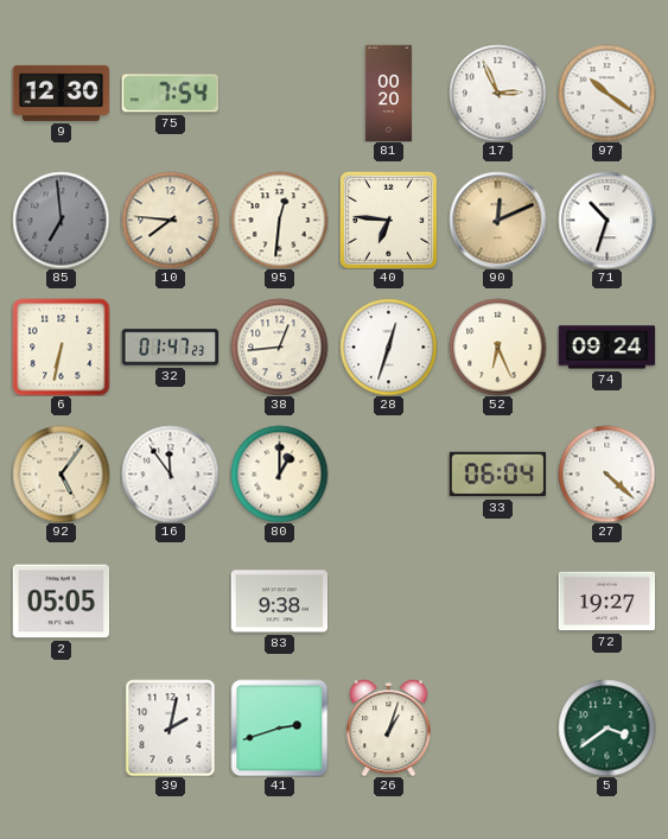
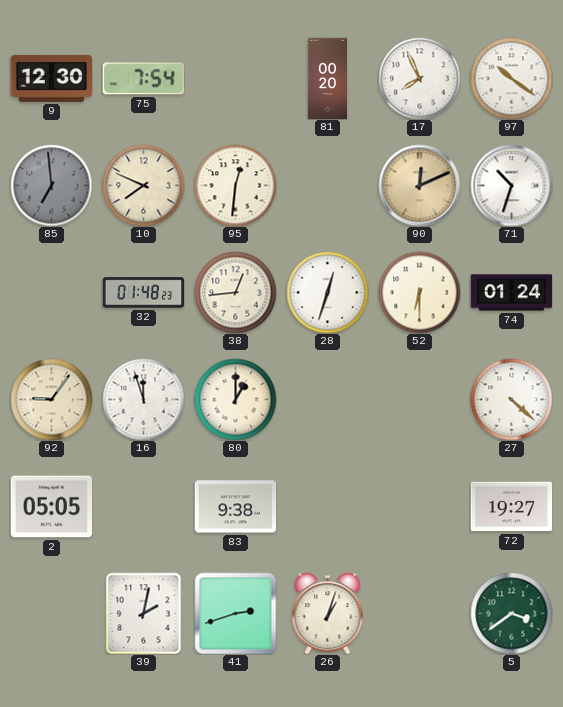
17: 2:56 -> 7:56
10: 7:46 -> 7:49
40: 6:46 -> none
6: 6:32 -> none
32: 01:47 -> 01:48
52: 6:26 -> 6:30
74: 09:24 -> 01:24
92: 5:06 -> 9:06
16: 11:54 -> 11:57
33: 06:04 -> none
